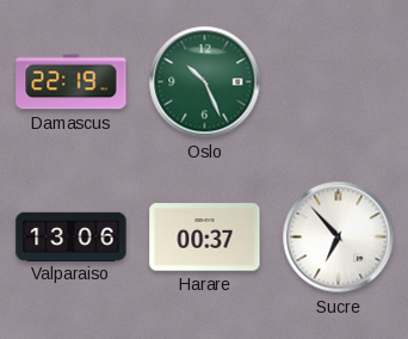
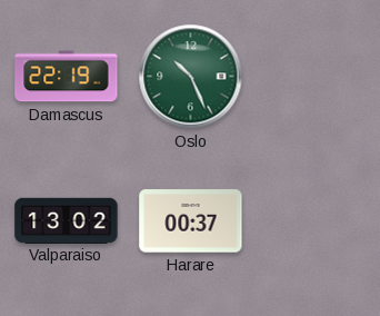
Valparaiso: 13:06 -> 13:02
Sucre: 6:53 -> none
